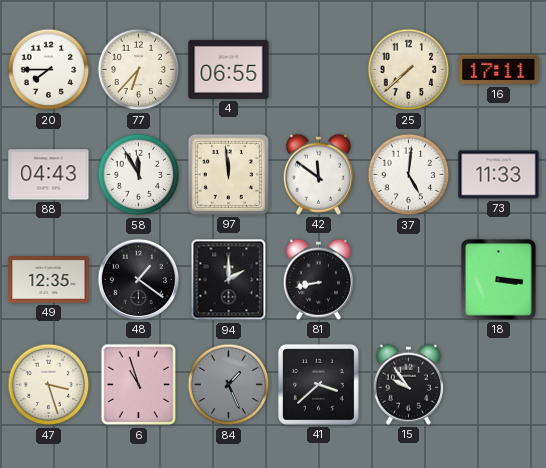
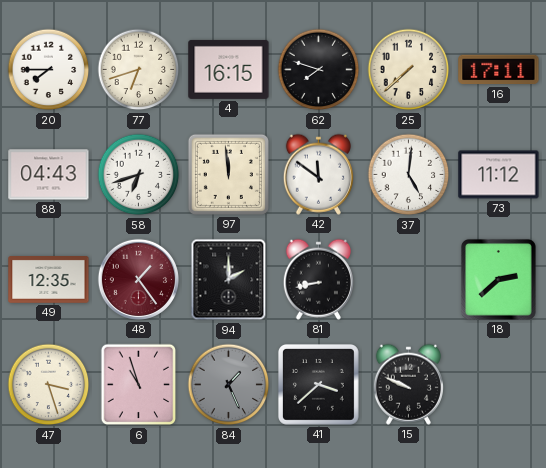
77: 6:37 -> 6:42
4: 06:55 -> 16:15
62: none -> 7:48
58: 11:55 -> 6:42
73: 11:33 -> 11:12
48: 1:21 -> 1:24
48 dial: black -> burgundy
18: 3:16 -> 2:38
15: 9:54 -> 9:49
